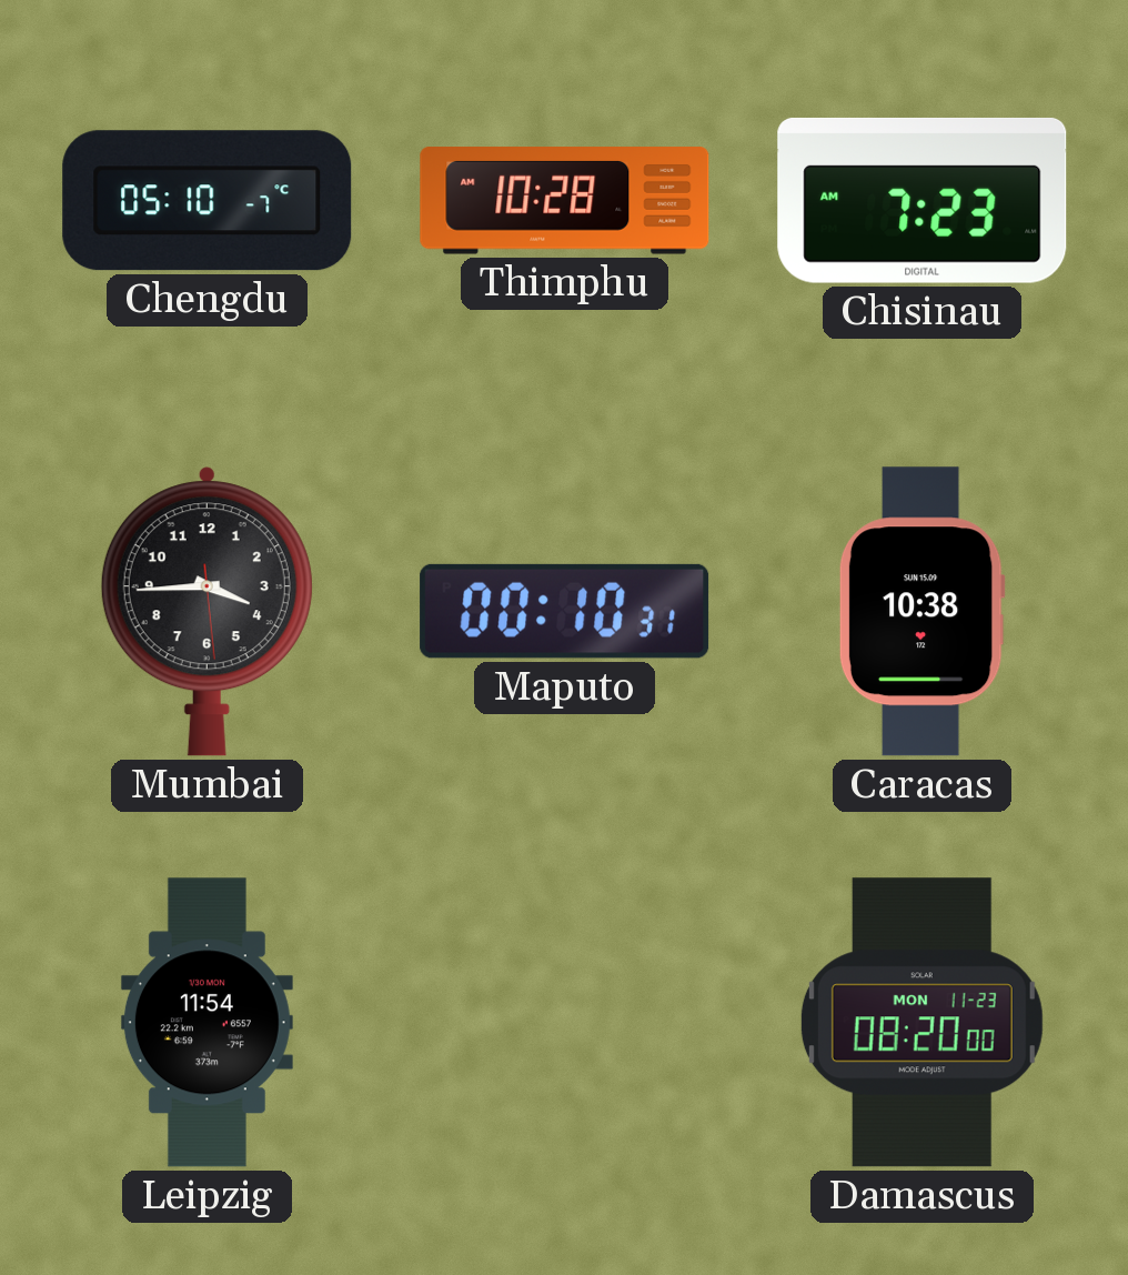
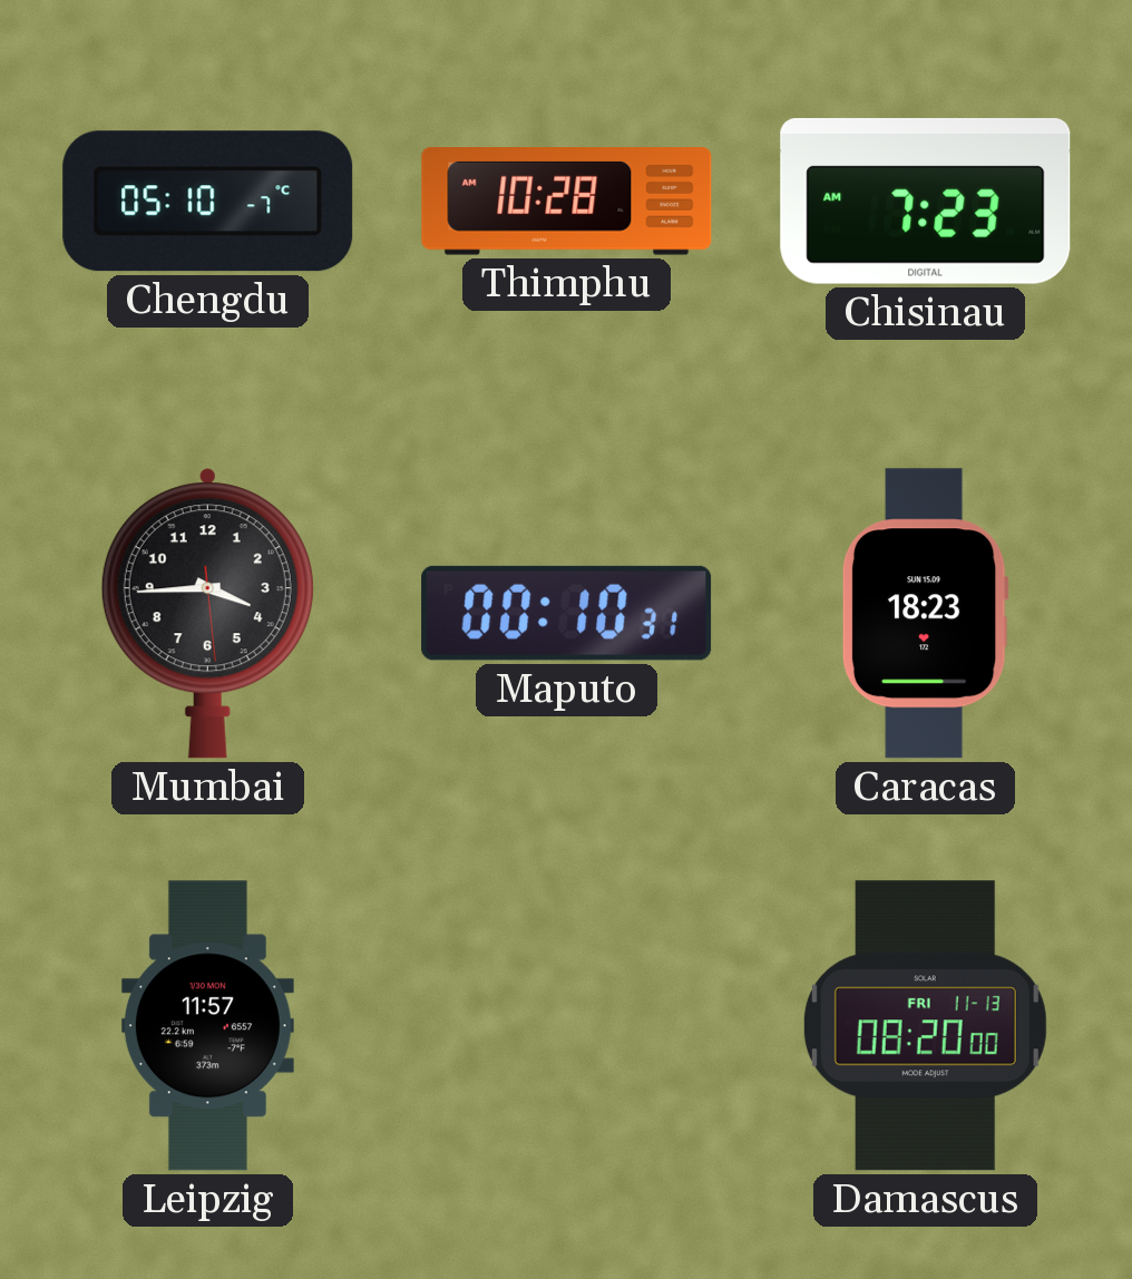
Caracas: 10:38 -> 18:23
Leipzig: 11:54 -> 11:57
Damascus date: MON 11-23 -> FRI 11-13
